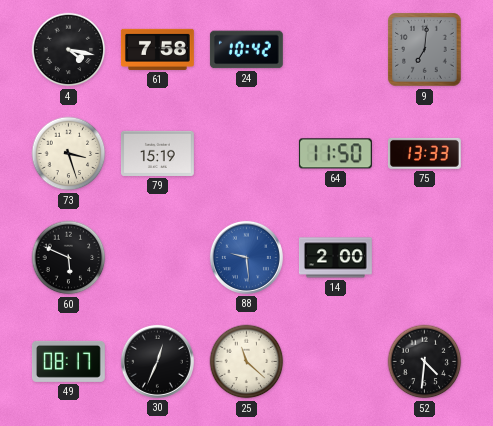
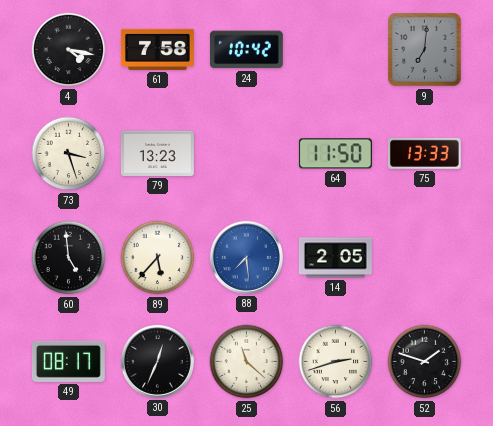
79: 15:19 -> 13:23
60: 5:49 -> 4:59
89: none -> 5:37
88: 9:29 -> 7:29
14: 2:00 -> 2:05
56: none -> 2:42
52: 4:31 -> 1:48
